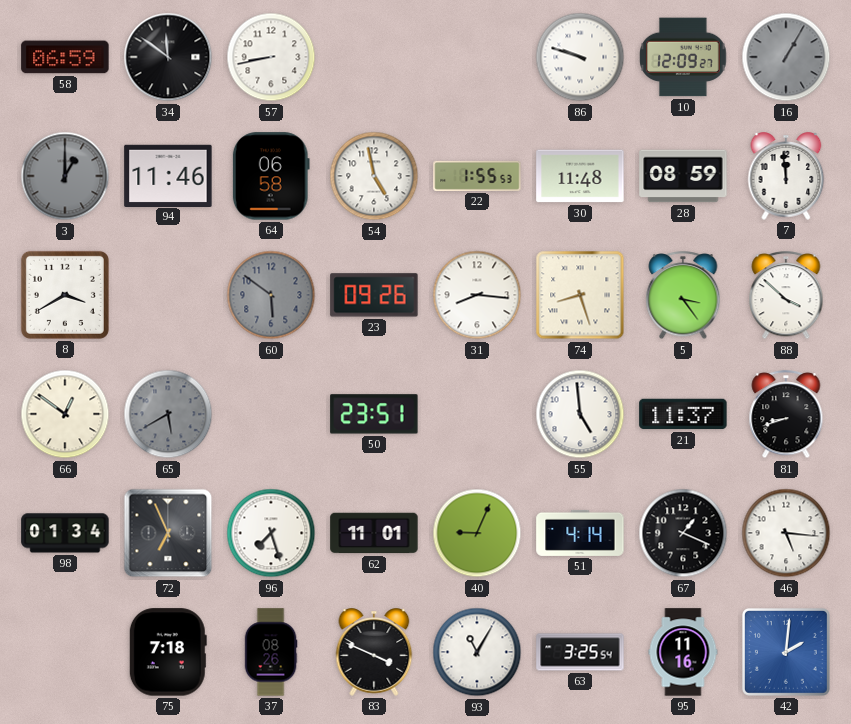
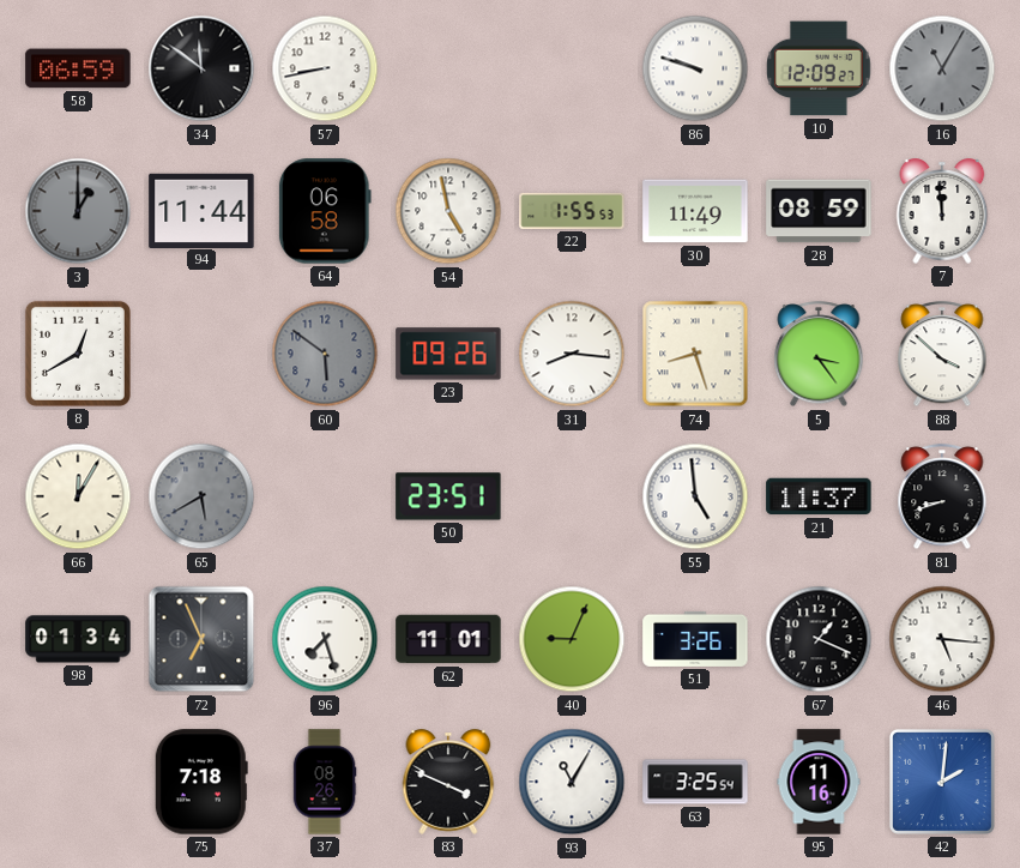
16: 1:05 -> 11:05
94: 11:46 -> 11:44
30: 11:48 -> 11:49
8: 3:40 -> 12:40
66: 12:51 -> 12:05
51: 4:14 -> 3:26
